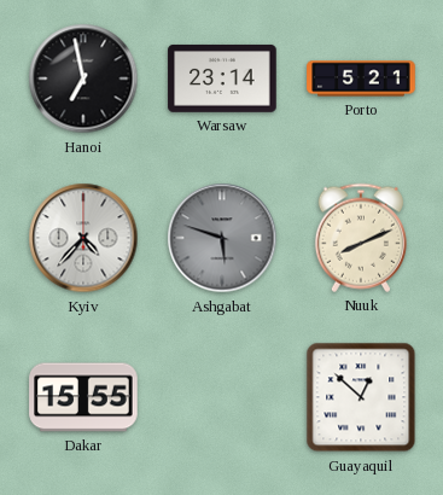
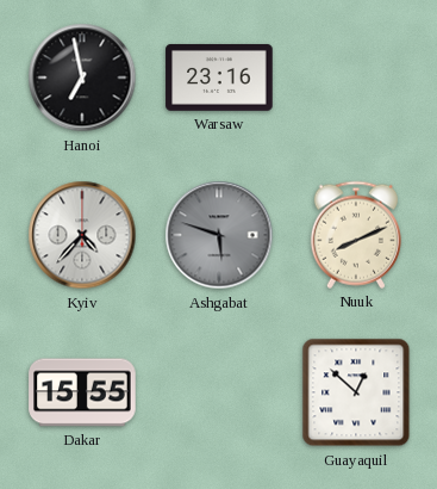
Warsaw: 23:14 -> 23:16
Porto: 5:21 -> none
